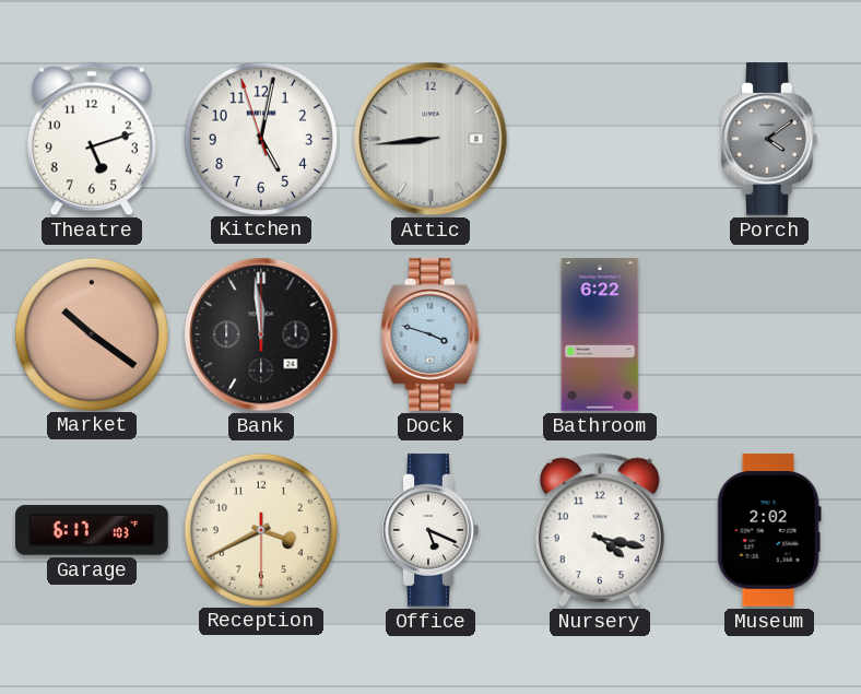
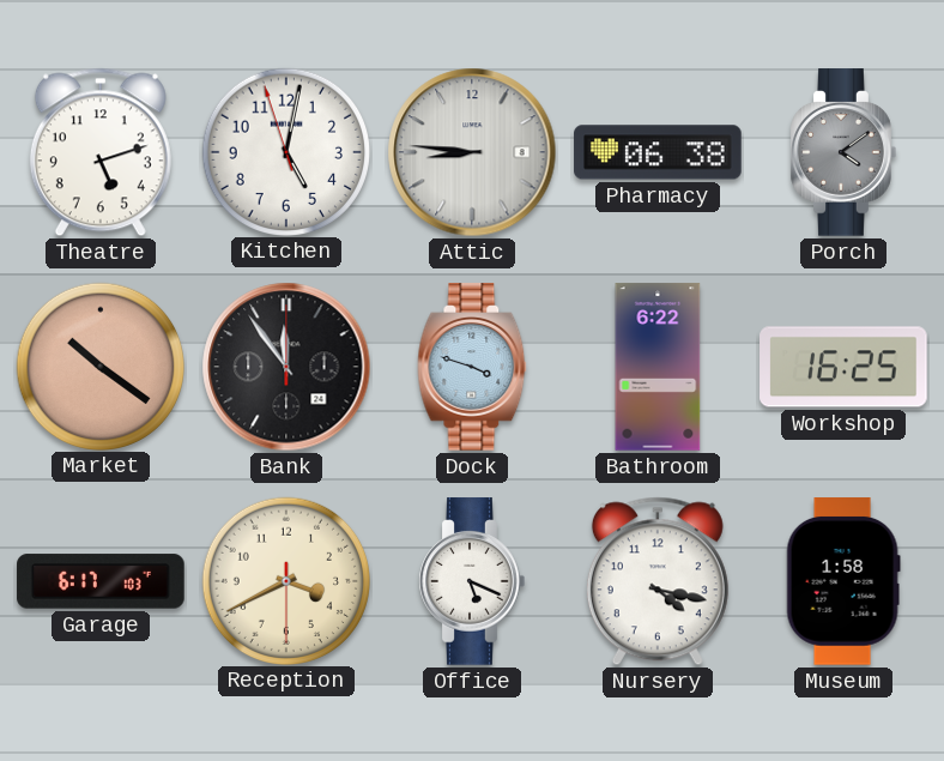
Attic: 8:44 -> 8:46
Pharmacy: none -> 06:38
Bank: 11:59 -> 11:54
Workshop: none -> 16:25
Museum: 2:02 -> 1:58
